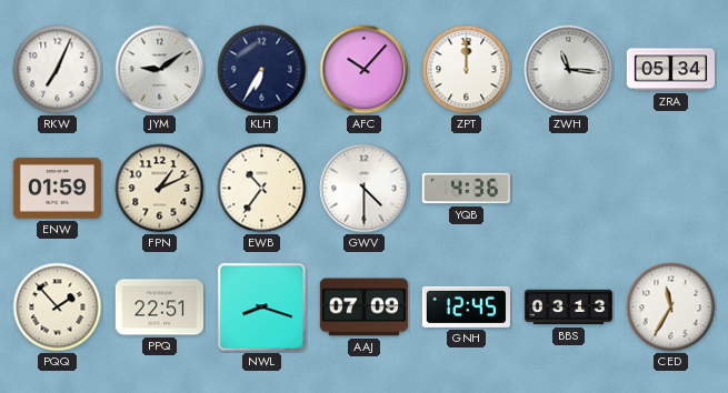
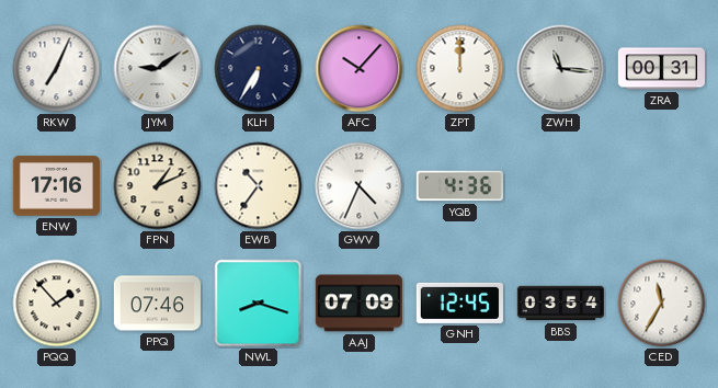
ZRA: 05:34 -> 00:31
ENW: 01:59 -> 17:16
GWV: 4:30 -> 4:34
PPQ: 22:51 -> 07:46
BBS: 03:13 -> 03:54
